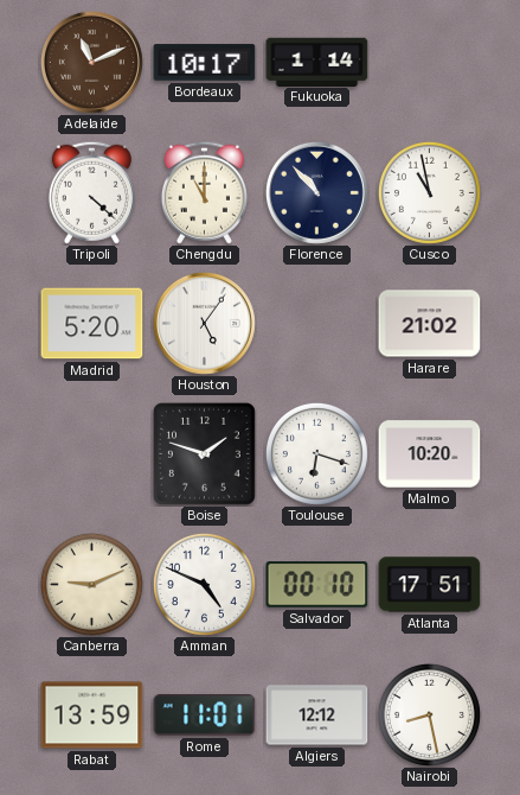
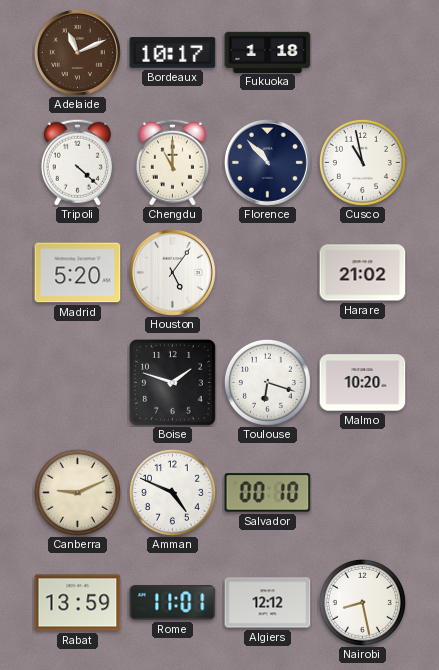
Fukuoka: 1:14 -> 1:18
Atlanta: 17:51 -> none
